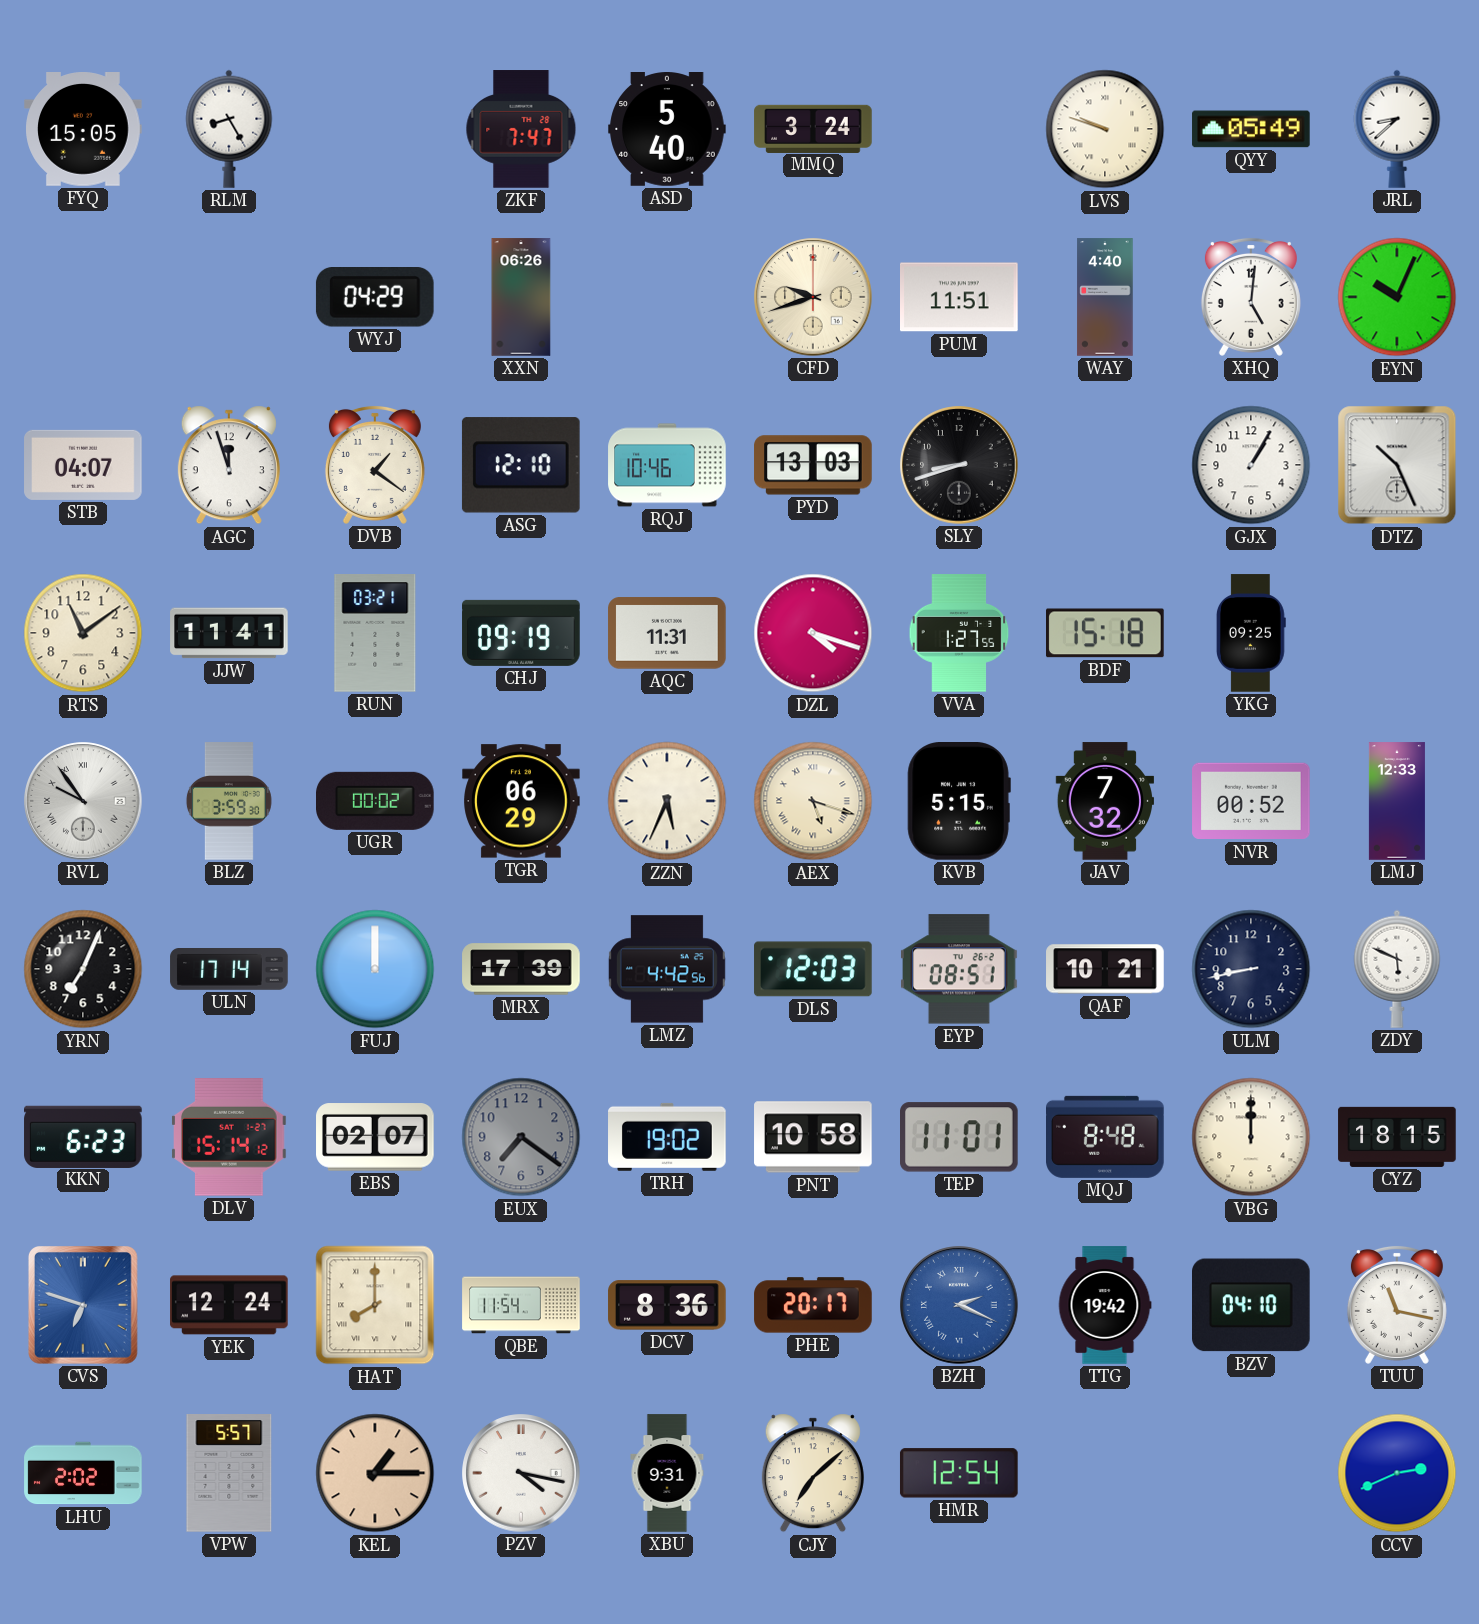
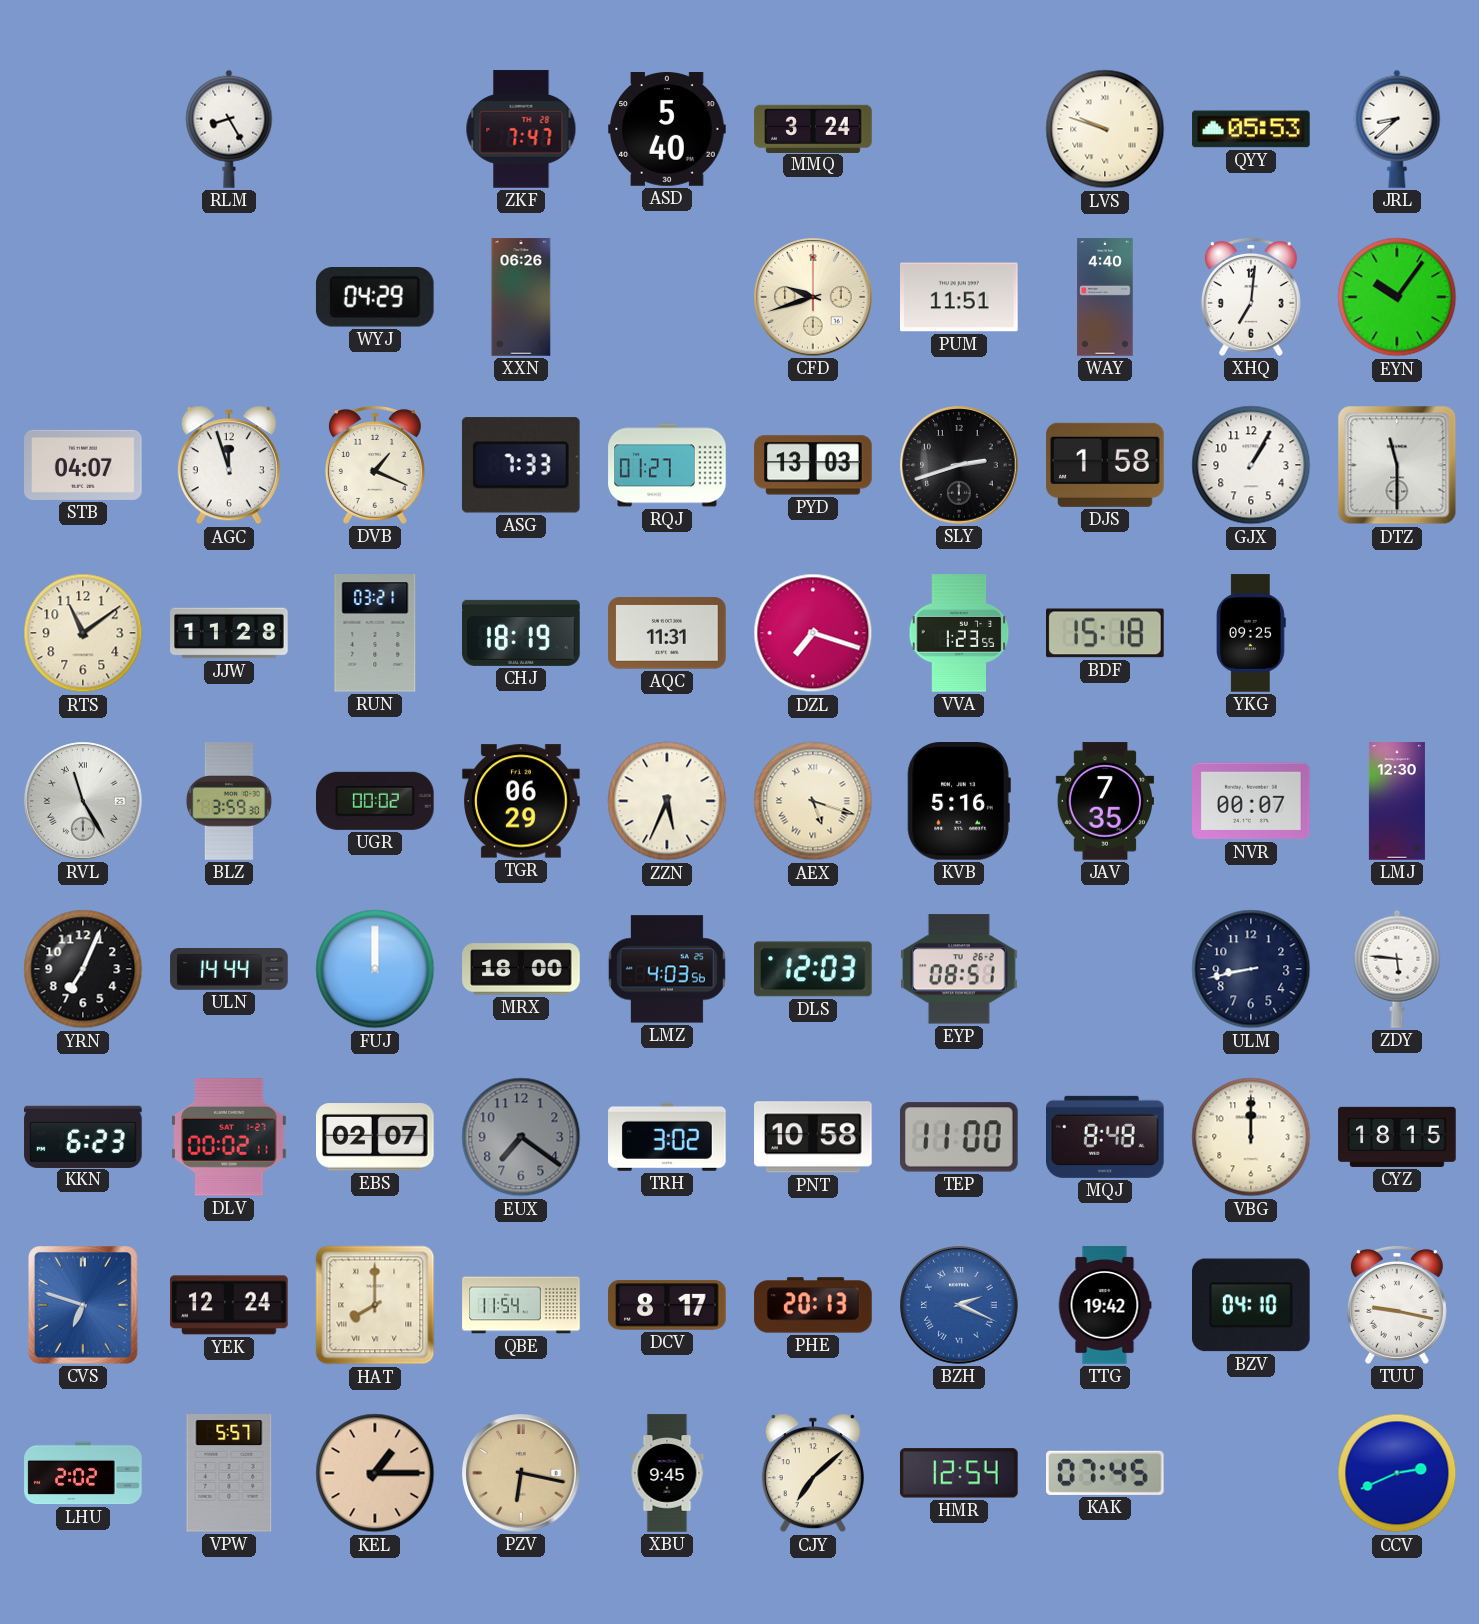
FYQ: 15:05 -> none
QYY: 05:49 -> 05:53
XHQ: 5:01 -> 7:01
EYN: 10:04 -> 10:06
DVB: 1:21 -> 1:19
ASG: 12:10 -> 7:33
RQJ: 10:46 -> 01:27
SLY: 8:42 -> 2:42
DJS: none -> 1:58
DTZ: 10:26 -> 11:30
JJW: 11:41 -> 11:28
CHJ: 09:19 -> 18:19
DZL: 4:18 -> 7:18
VVA: 1:27 -> 1:23
RVL: 9:54 -> 11:25
KVB: 5:15 -> 5:16
JAV: 7:32 -> 7:35
NVR: 00:52 -> 00:07
LMJ: 12:33 -> 12:30
ULN: 17:14 -> 14:44
MRX: 17:39 -> 18:00
LMZ: 4:42 -> 4:03
QAF: 10:21 -> none
ZDY: 5:49 -> 5:46
DLV: 15:14 -> 00:02
TRH: 19:02 -> 3:02
TEP: 11:01 -> 11:00
DCV: 8:36 -> 8:17
PHE: 20:17 -> 20:13
TUU: 11:17 -> 9:17
PZV: 4:17 -> 6:17
PZV dial: white -> champagne
XBU: 9:31 -> 9:45
KAK: none -> 07:45
